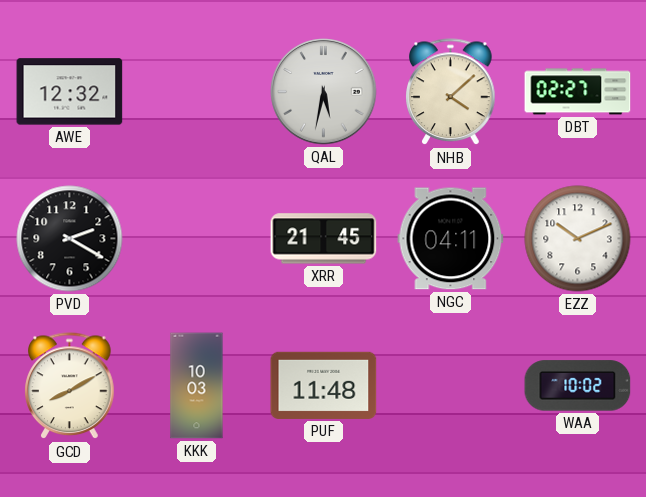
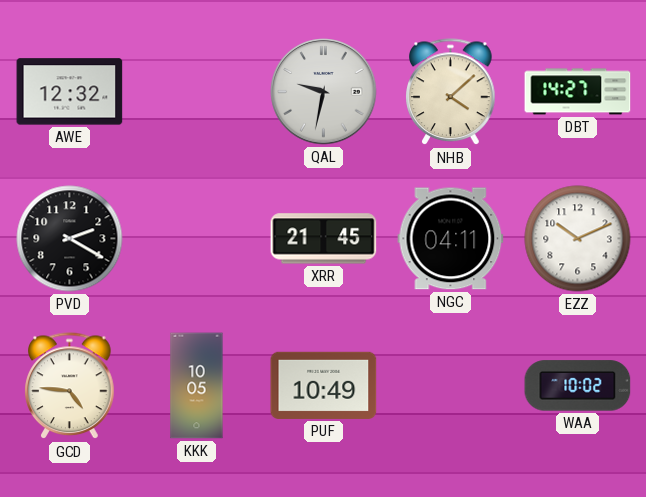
QAL: 5:32 -> 9:32
DBT: 02:27 -> 14:27
GCD: 8:10 -> 4:46
KKK: 10:03 -> 10:05
PUF: 11:48 -> 10:49
